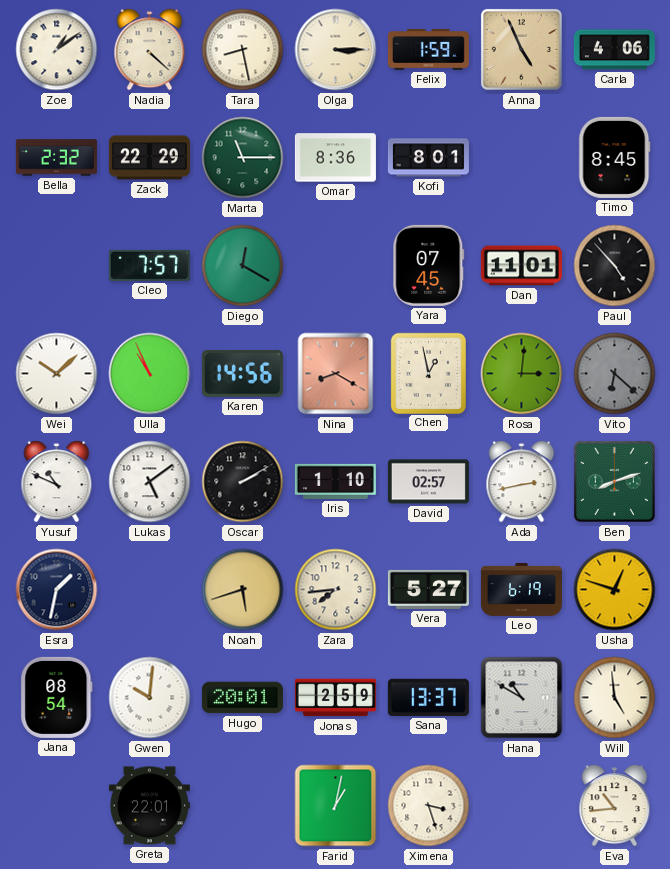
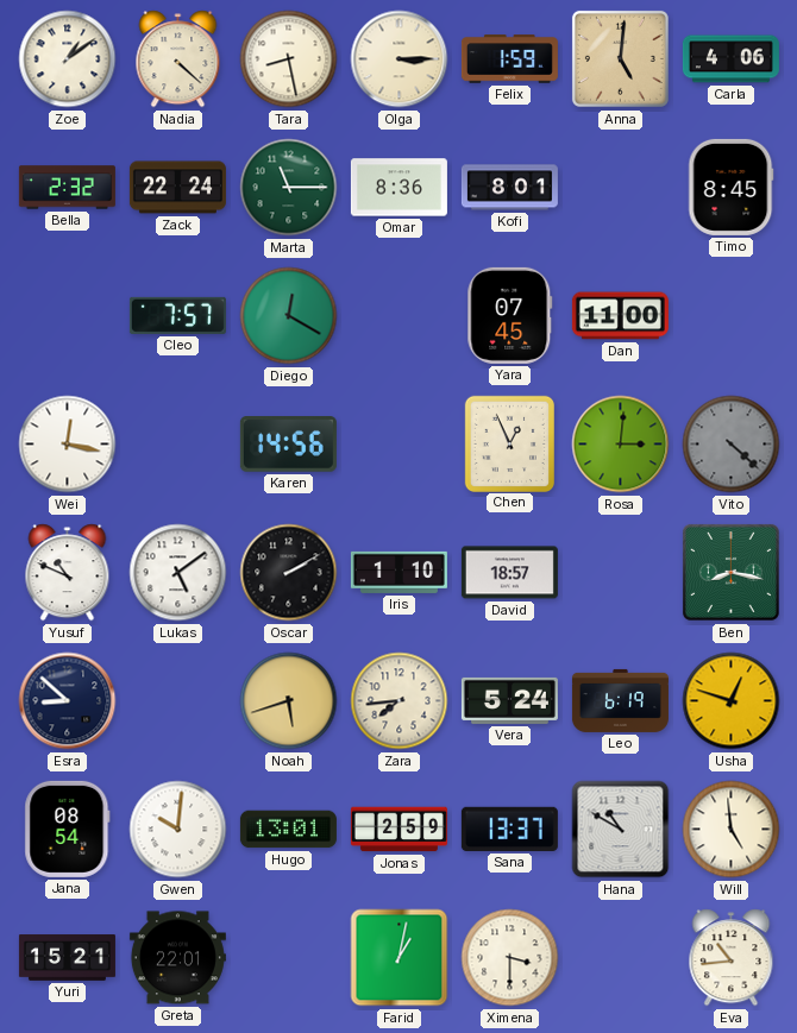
Anna: 4:56 -> 5:01
Zack: 22:29 -> 22:24
Dan: 11:01 -> 11:00
Paul: 4:53 -> none
Wei: 10:08 -> 12:17
Ulla: 10:56 -> none
Nina: 8:20 -> none
Chen: 12:58 -> 12:56
Vito: 6:22 -> 4:22
David: 02:57 -> 18:57
Ada: 2:43 -> none
Ben: 8:12 -> 8:17
Esra: 1:32 -> 8:52
Vera: 5:27 -> 5:24
Hugo: 20:01 -> 13:01
Yuri: none -> 15:21
Ximena: 3:27 -> 3:30
